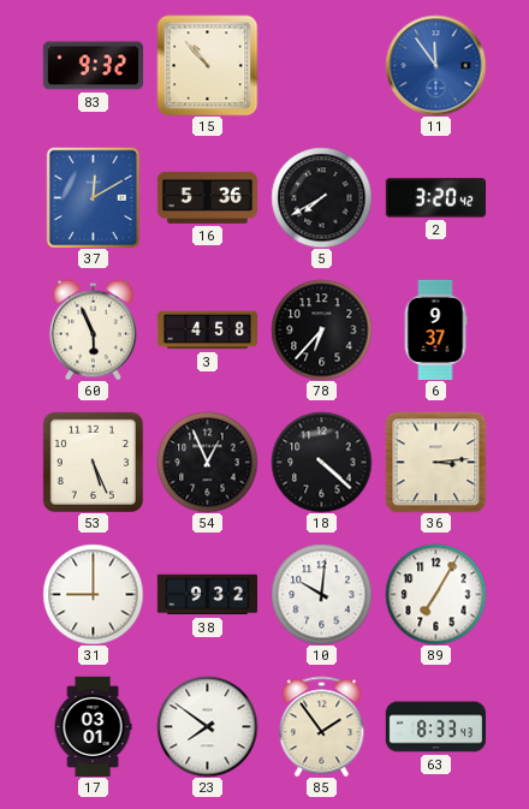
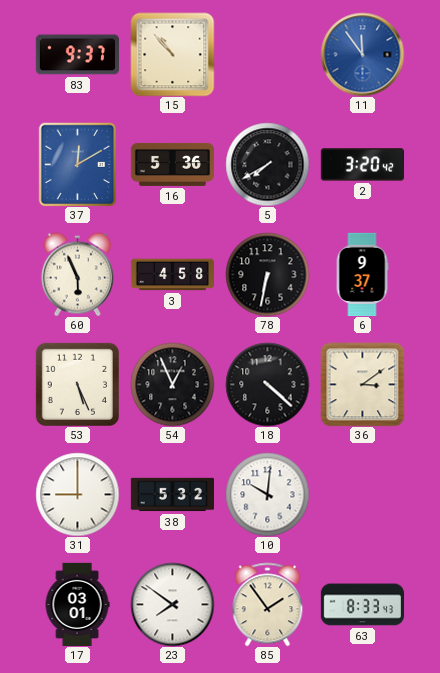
83: 9:32 -> 9:37
78: 6:37 -> 6:32
36: 3:14 -> 3:09
38: 9:32 -> 5:32
89: 7:05 -> none
